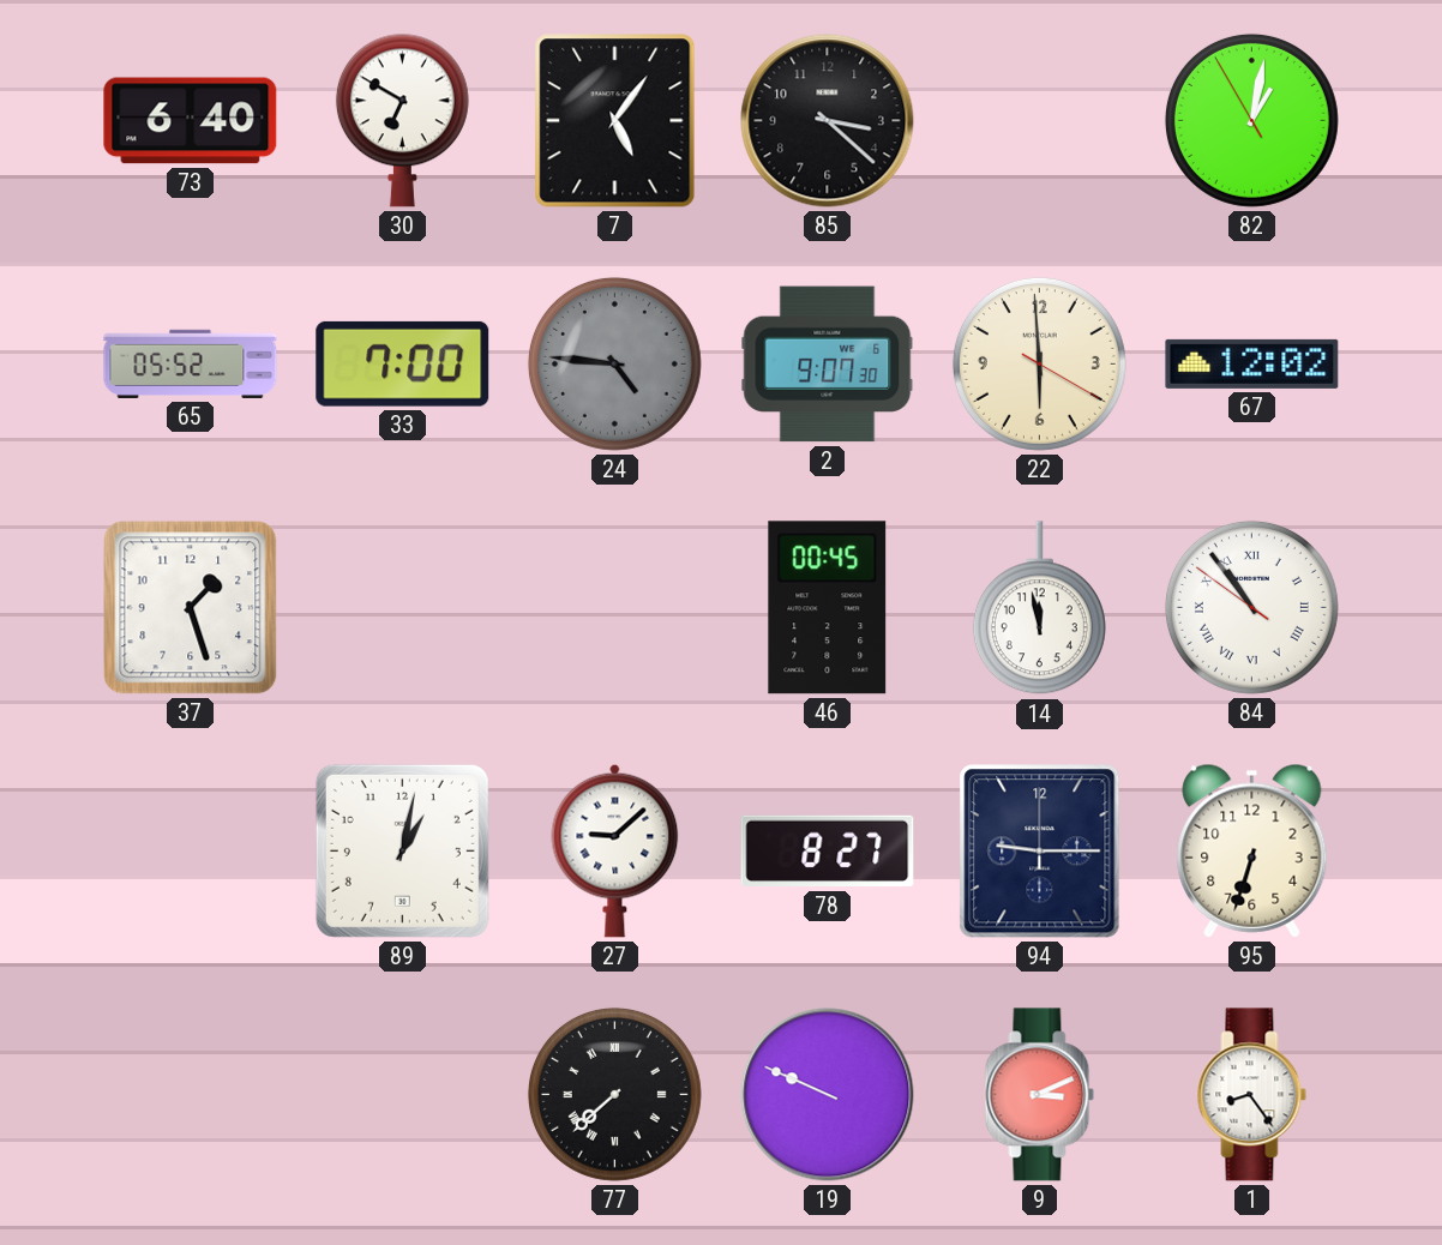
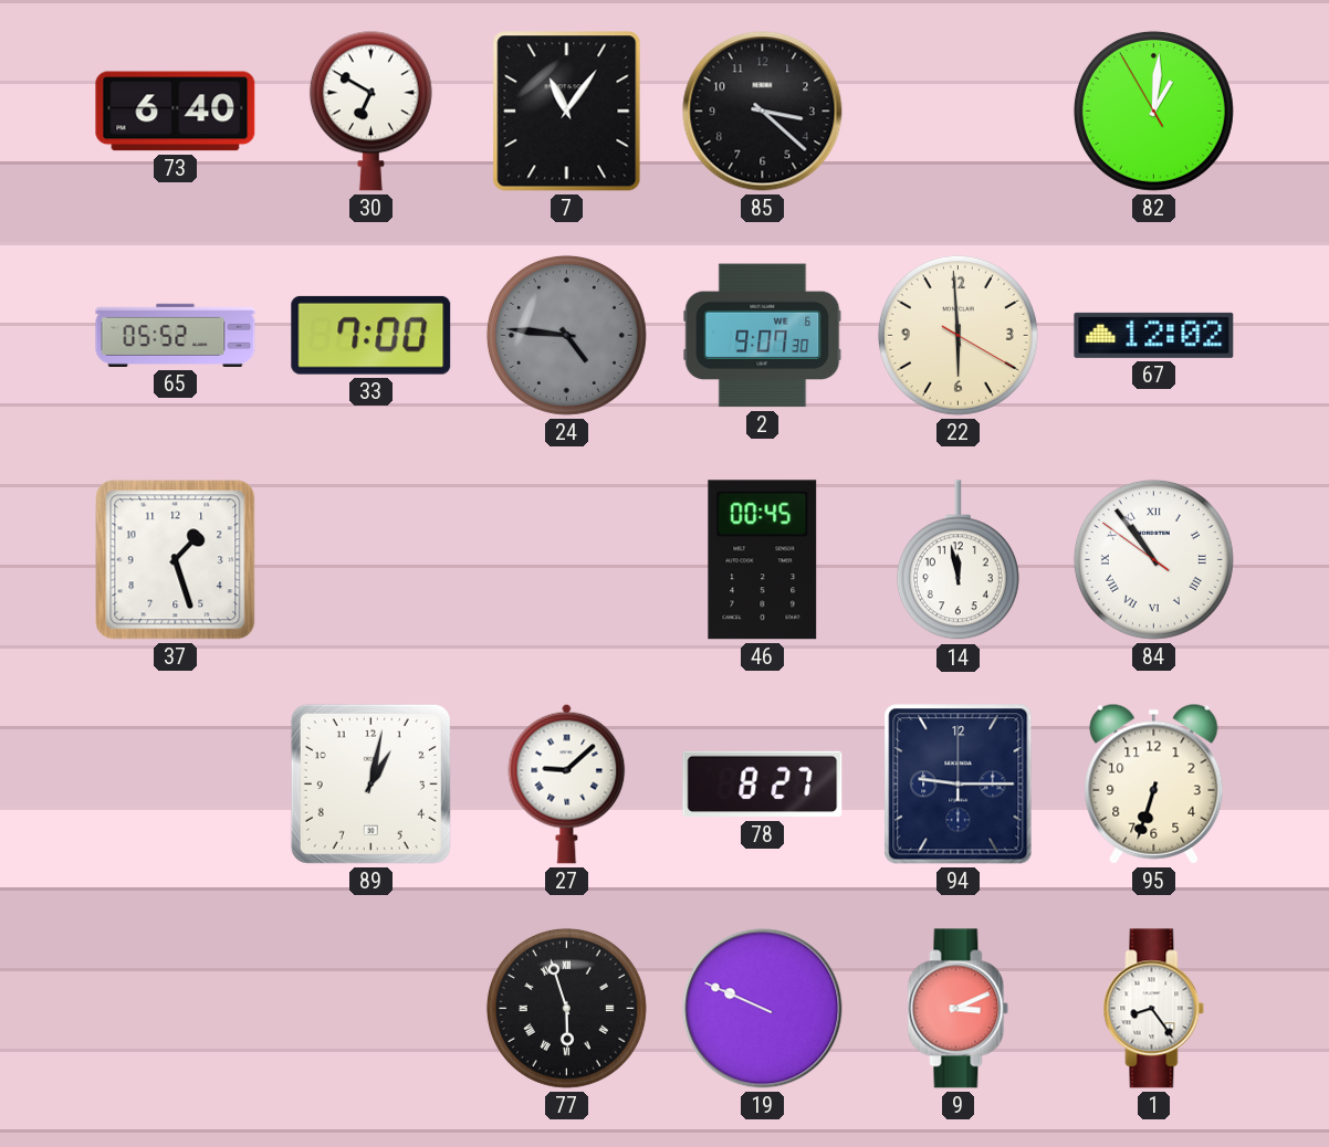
7: 5:06 -> 11:06
82: 1:01 -> 1:00
77: 7:38 -> 5:57
